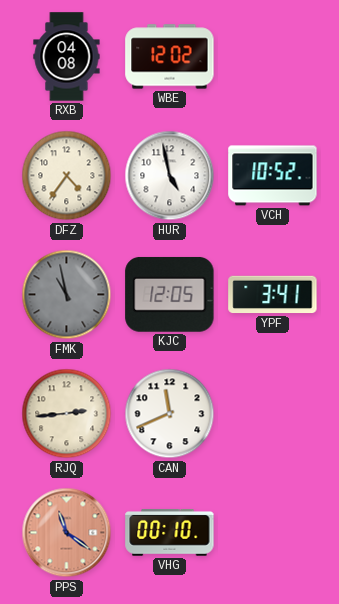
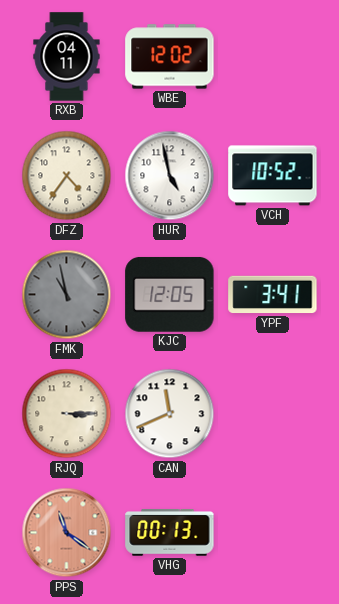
RXB: 04:08 -> 04:11
RJQ: 2:44 -> 3:15
VHG: 00:10 -> 00:13
